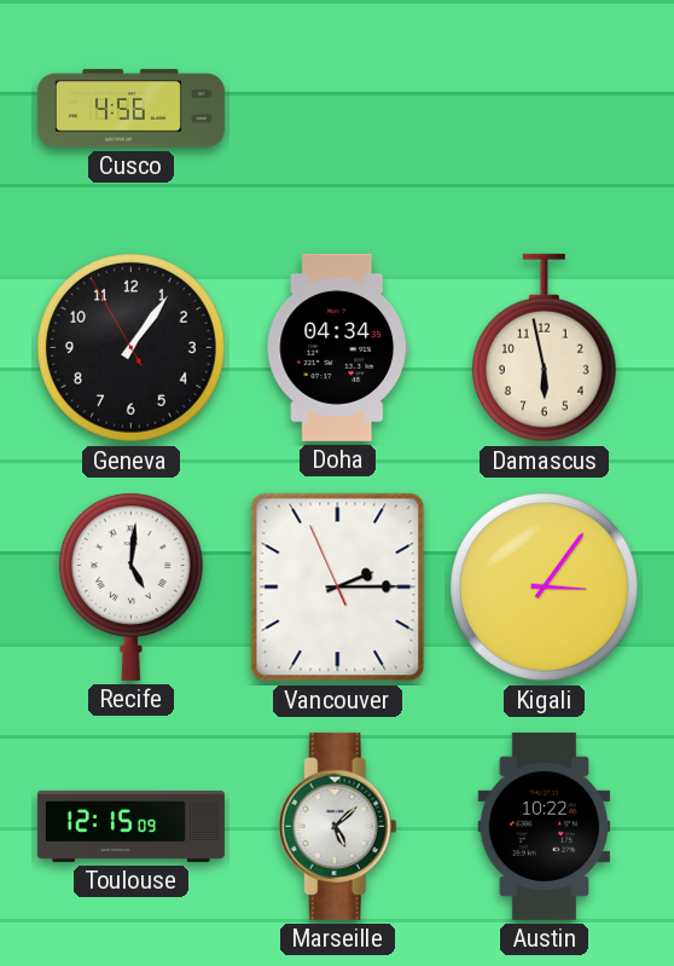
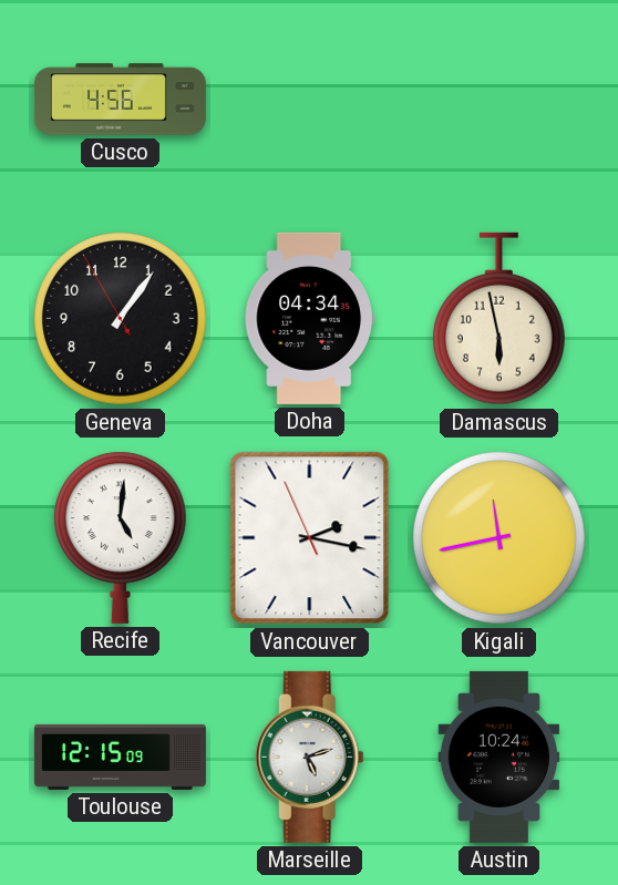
Vancouver: 2:14 -> 2:16
Kigali: 3:06 -> 11:43
Marseille: 5:08 -> 5:12
Austin: 10:22 -> 10:24
